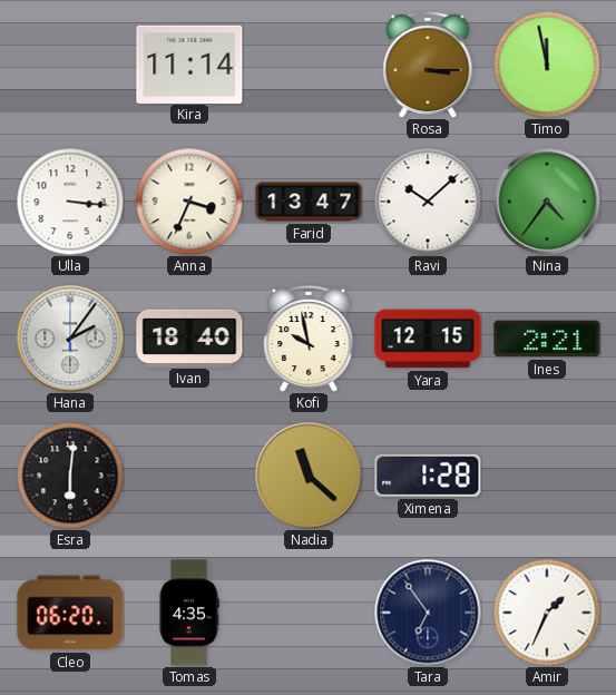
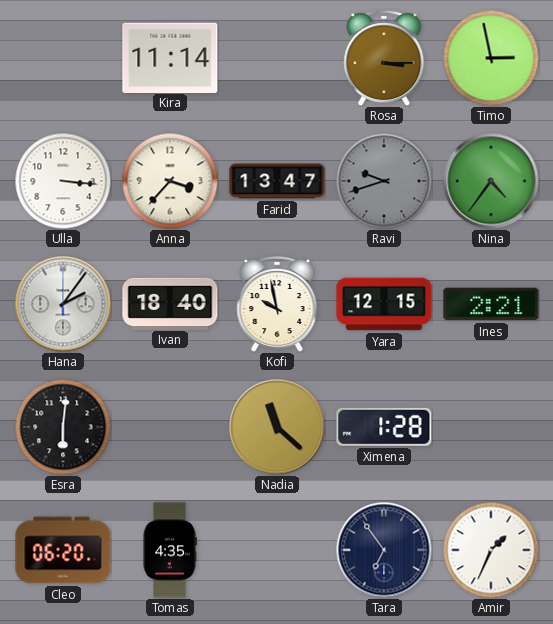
Timo: 11:58 -> 2:58
Anna: 3:34 -> 3:37
Ravi: 10:08 -> 9:42
Ravi dial: white -> grey
